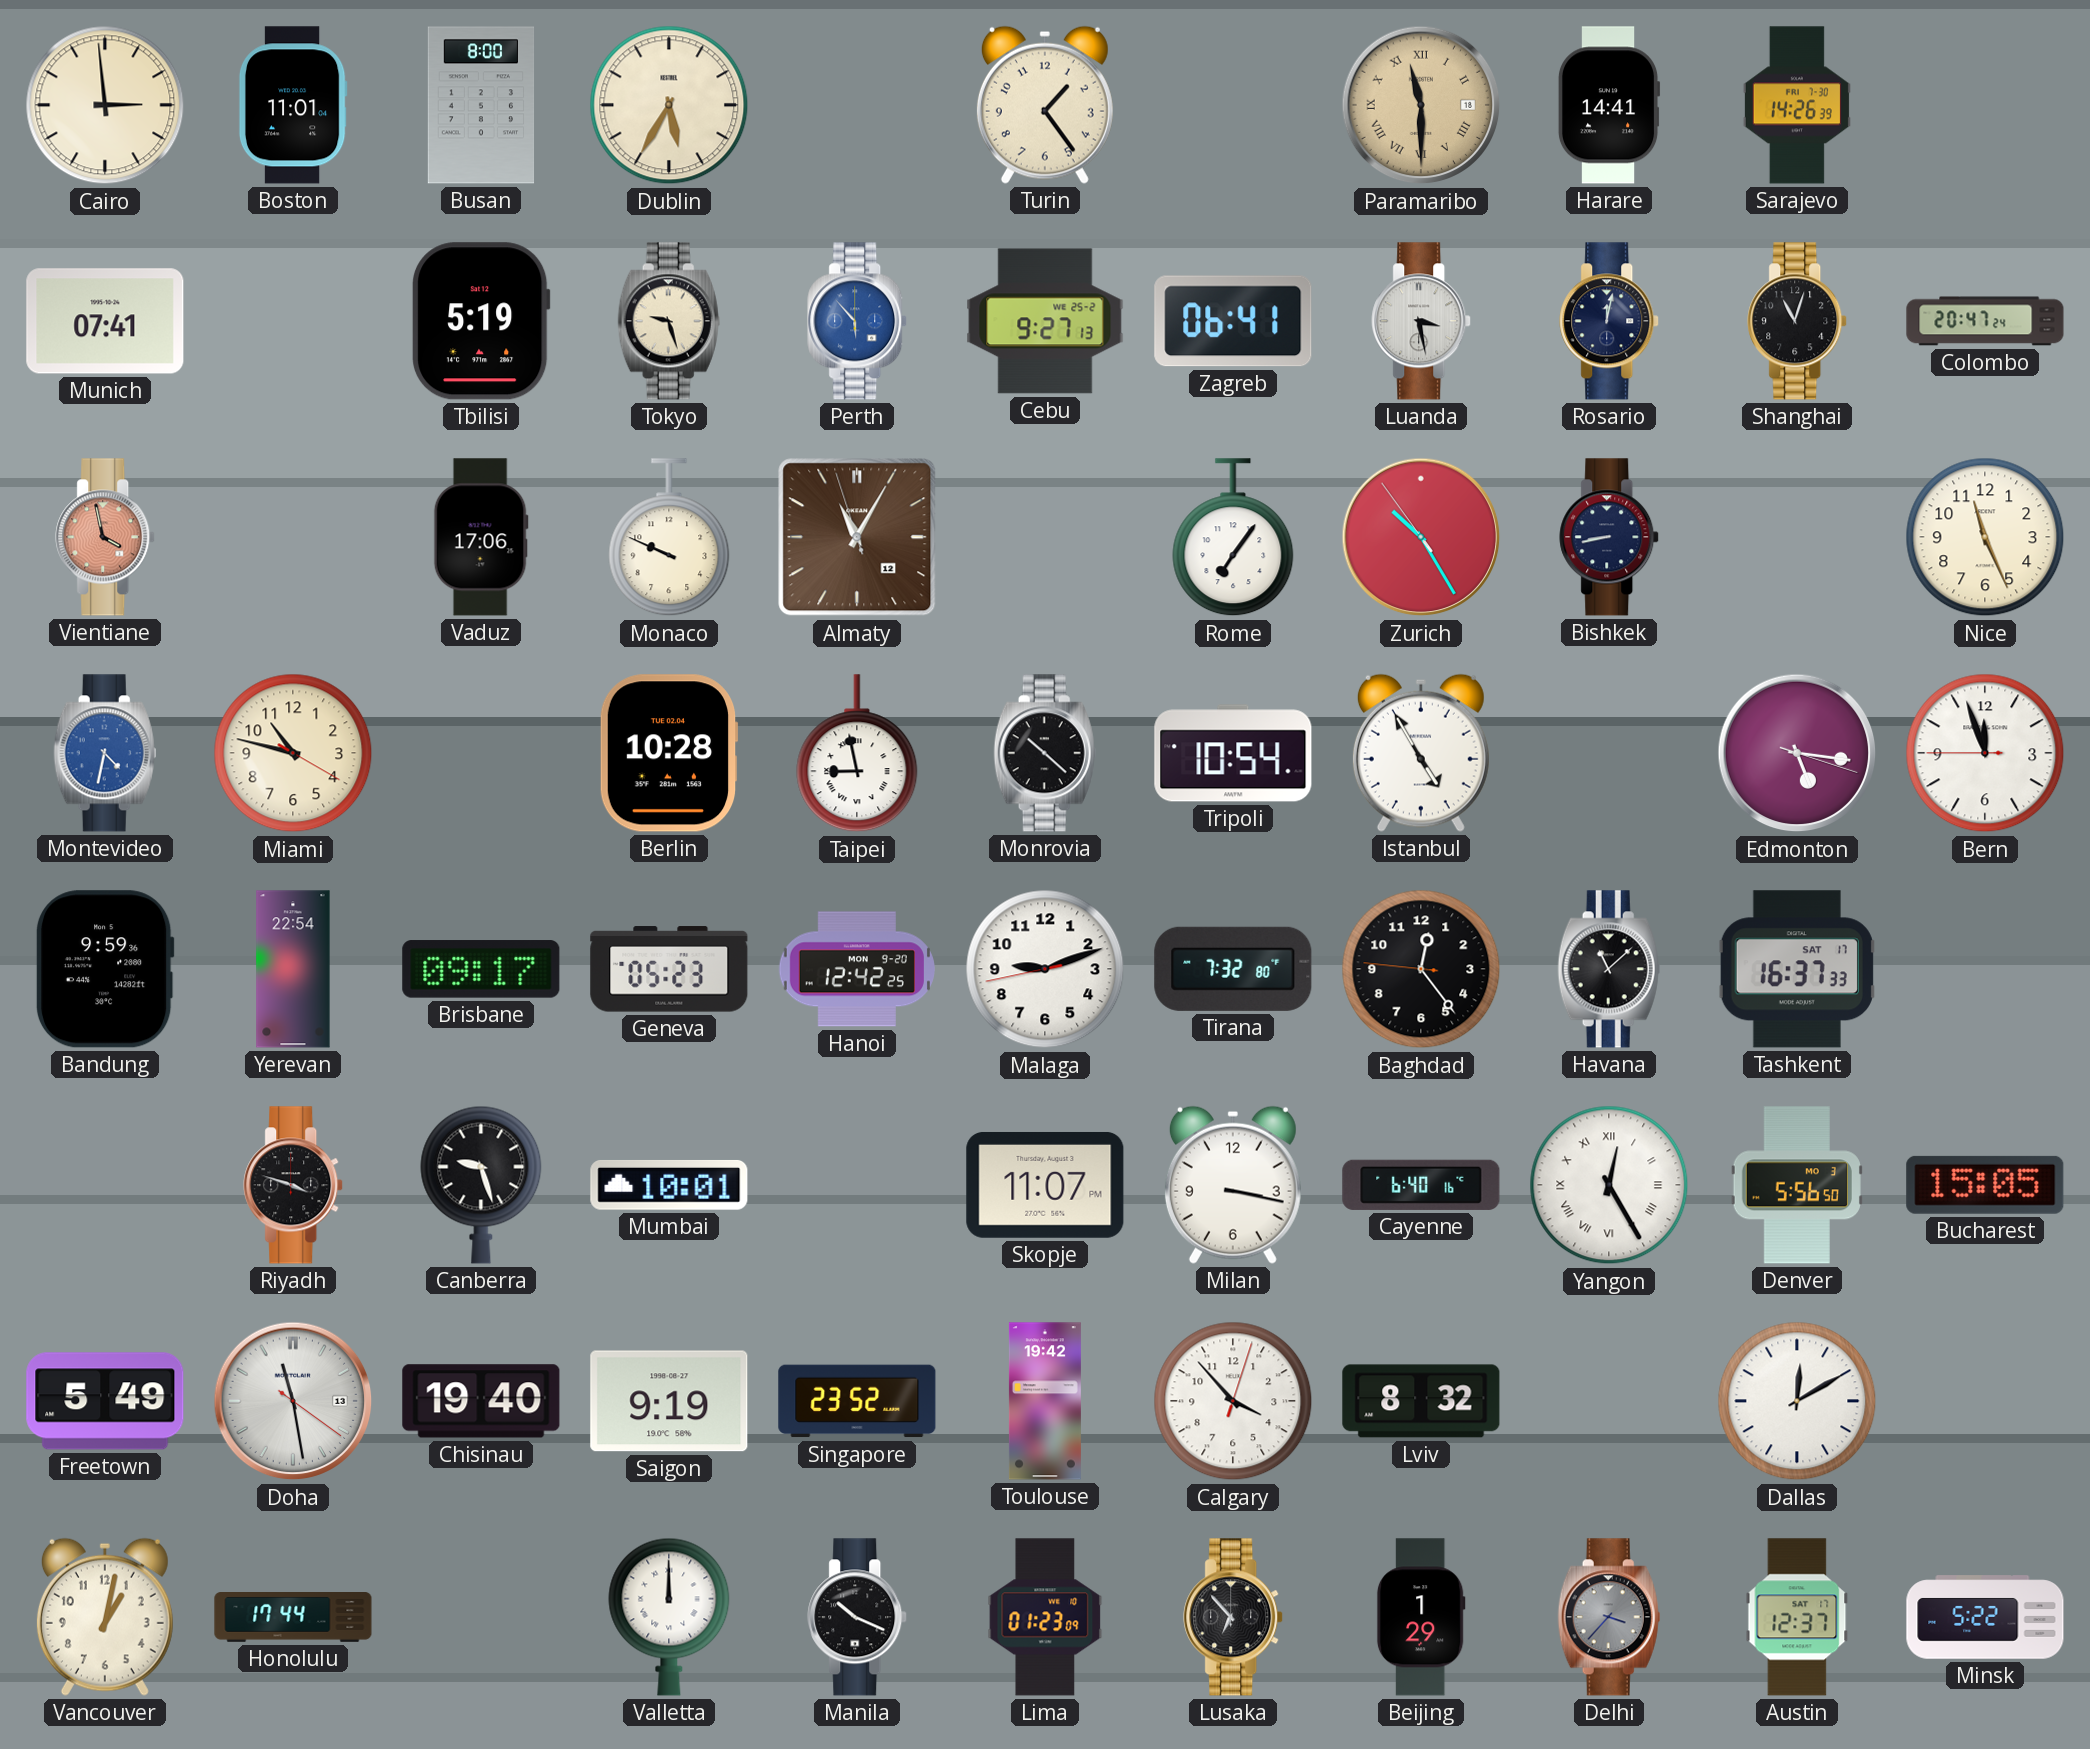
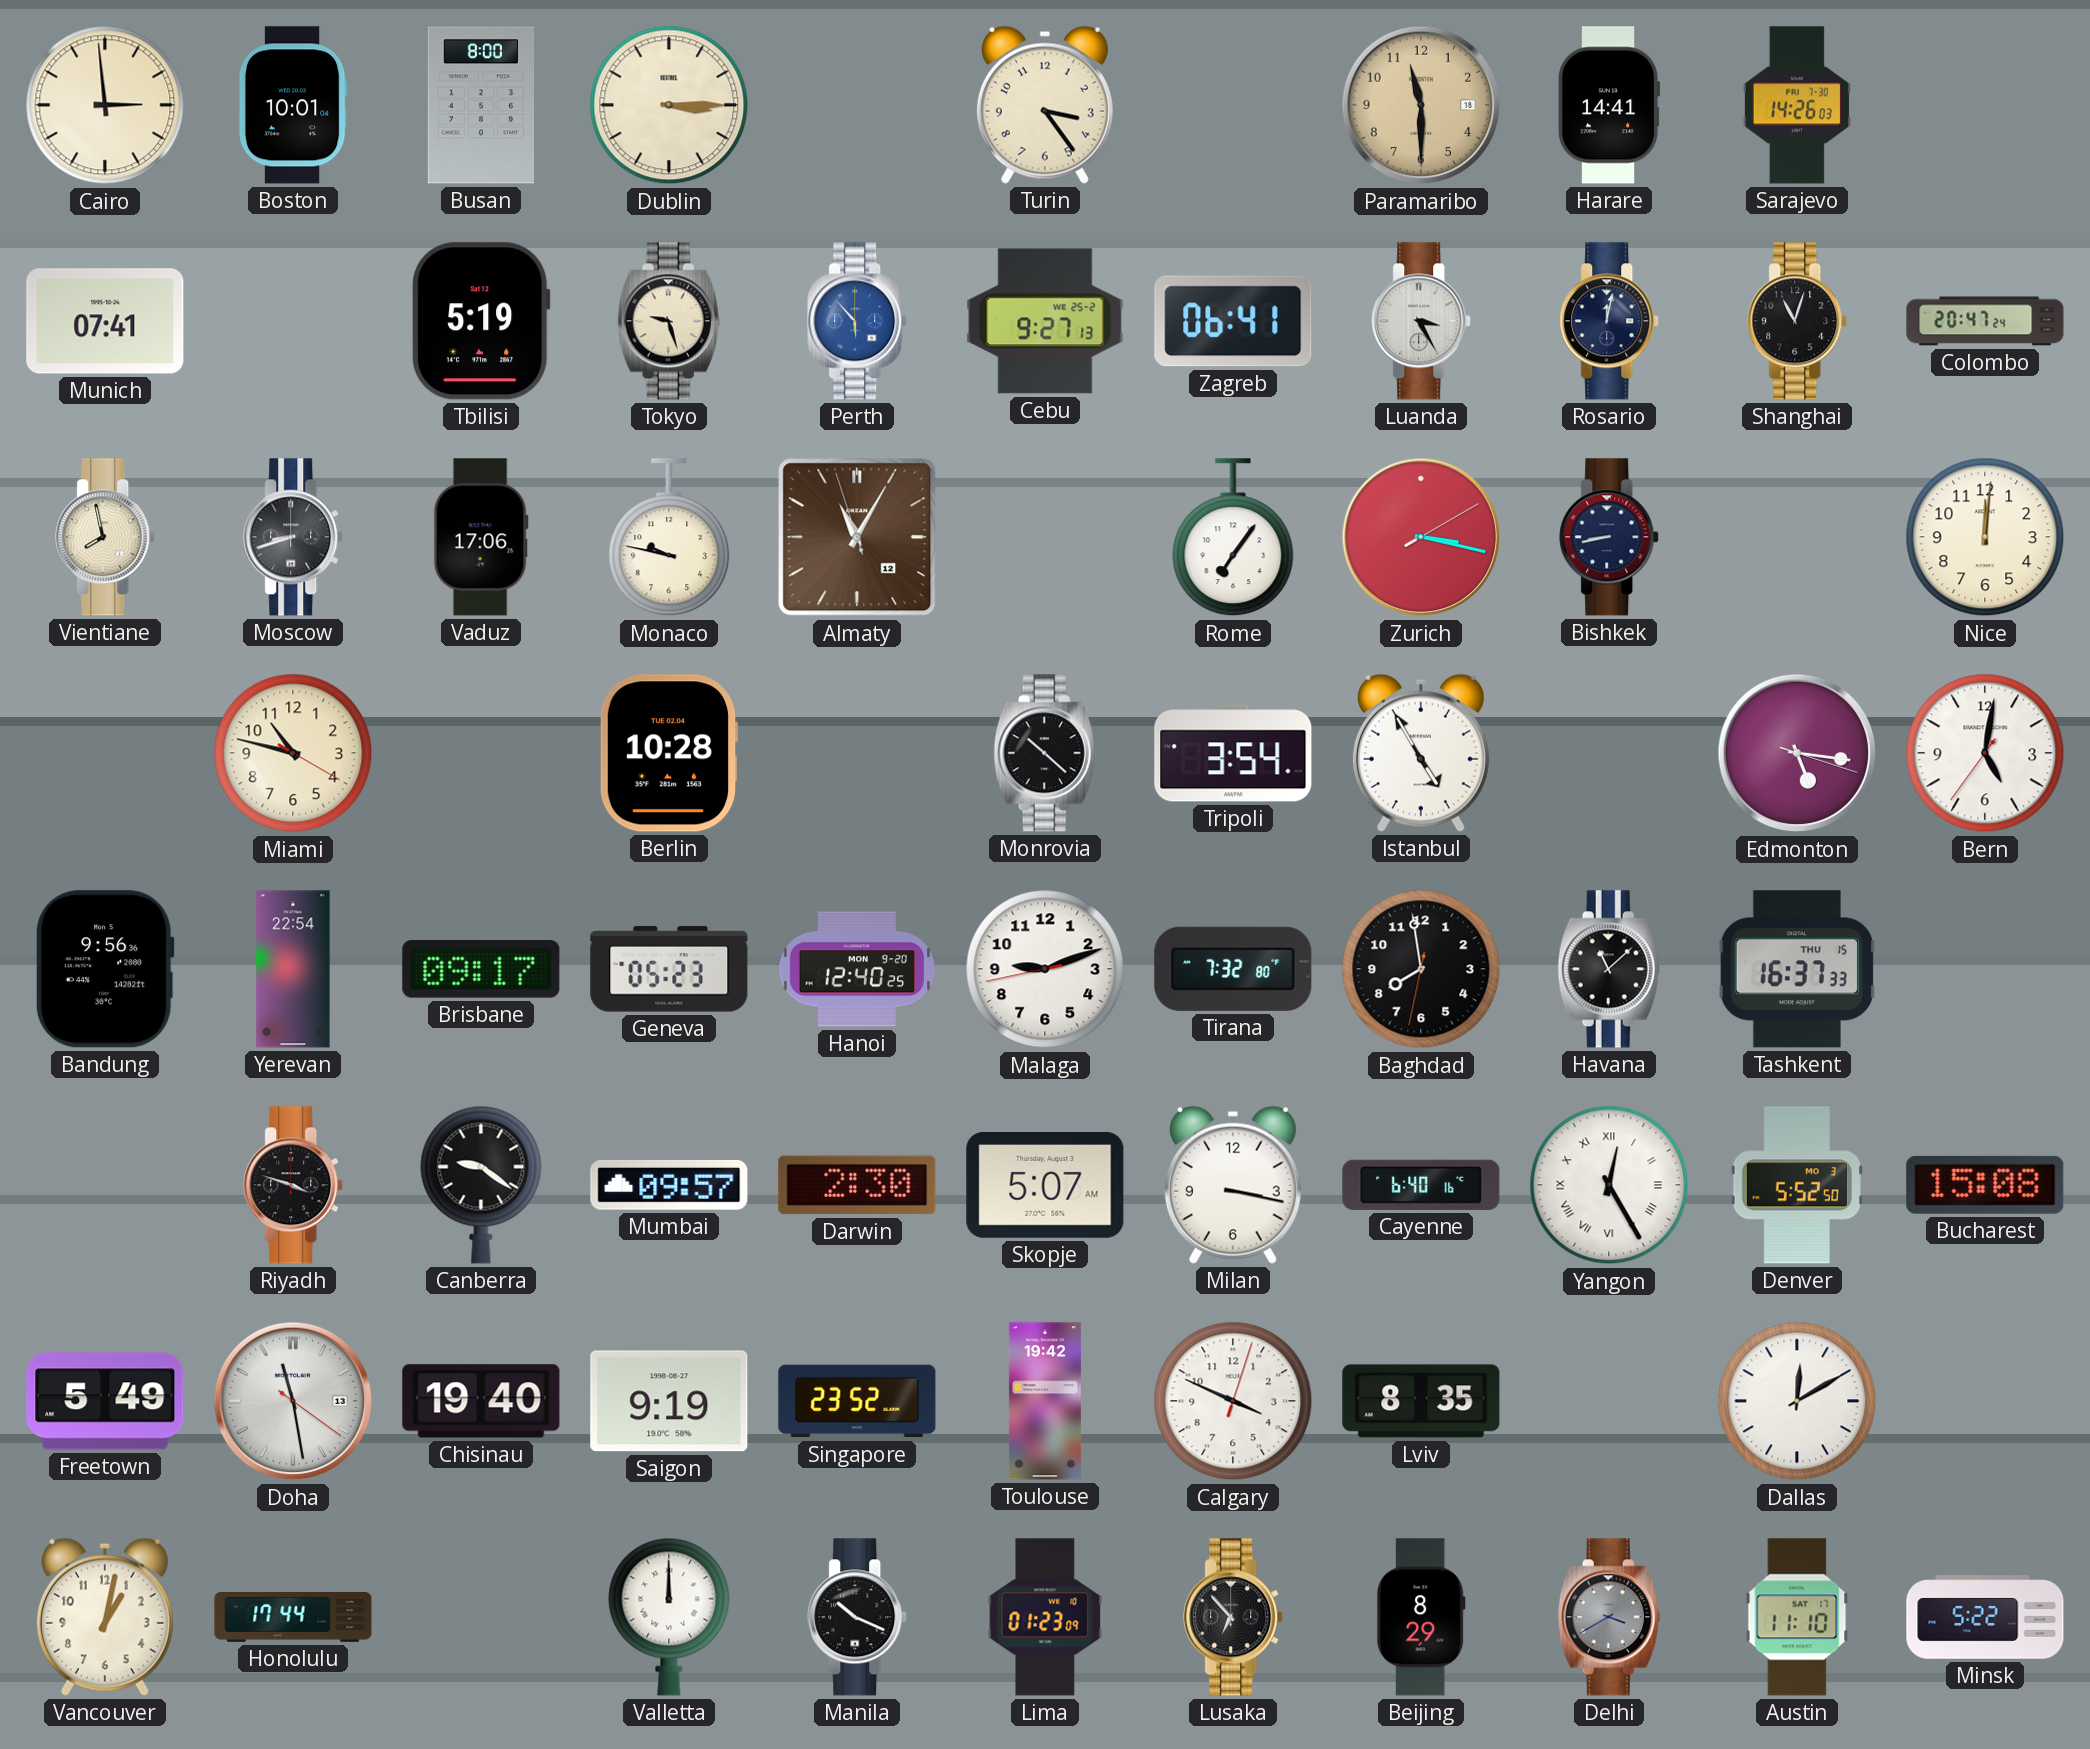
Boston: 11:01 -> 10:01
Dublin: 5:35 -> 3:15
Turin: 1:24 -> 3:24
Paramaribo numerals: Roman -> Arabic
Sarajevo: 14:26:39 -> 14:26:03
Luanda: 3:28 -> 3:25
Vientiane: 3:58 -> 7:58
Vientiane dial: salmon -> cream
Moscow: none -> 8:42
Monaco: 9:49 -> 9:47
Zurich: 10:24 -> 3:17
Nice: 11:26 -> 12:01
Montevideo: 4:32 -> none
Taipei: 8:58 -> none
Tripoli: 10:54 -> 3:54
Bern: 11:56 -> 5:01
Bandung: 9:59 -> 9:56
Hanoi: 12:42 -> 12:40
Baghdad: 12:23 -> 7:58
Tashkent date: SAT 17 -> THU 15
Canberra: 9:27 -> 9:21
Mumbai: 10:01 -> 09:57
Darwin: none -> 2:30
Skopje: 11:07 -> 5:07
Denver: 5:56 -> 5:52
Bucharest: 15:05 -> 15:08
Calgary: 3:53 -> 3:49
Lviv: 8:32 -> 8:35
Beijing: 1:29 -> 8:29
Delhi: 3:37 -> 3:40
Austin: 12:37 -> 11:10
